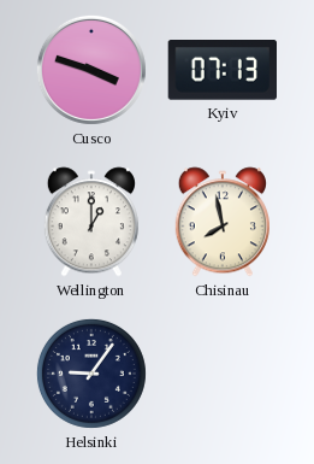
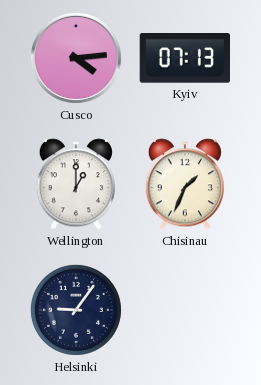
Cusco: 3:48 -> 4:14
Chisinau: 7:58 -> 1:34
